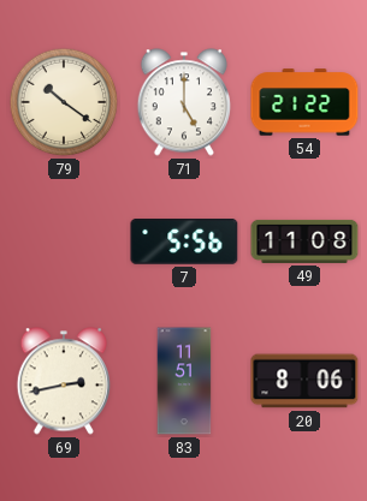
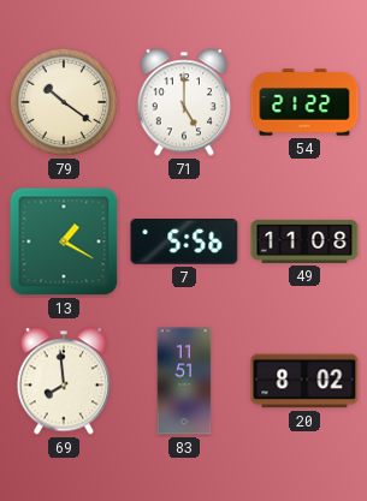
13: none -> 1:20
69: 2:43 -> 7:59
20: 8:06 -> 8:02
